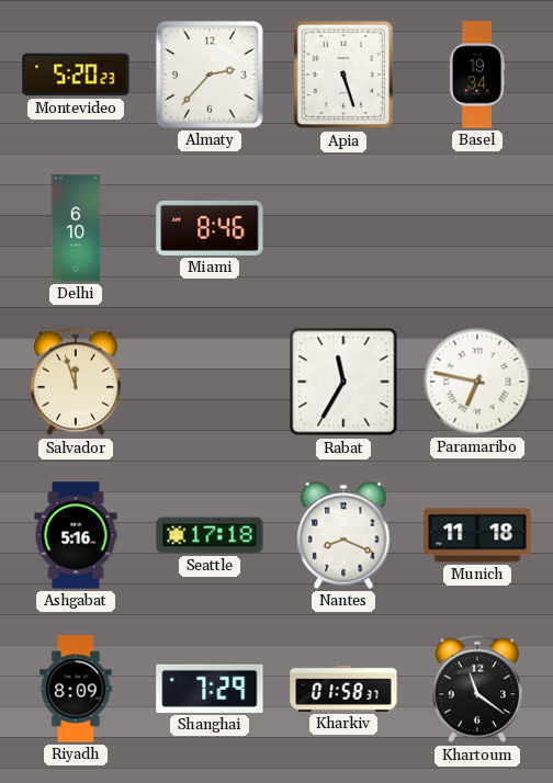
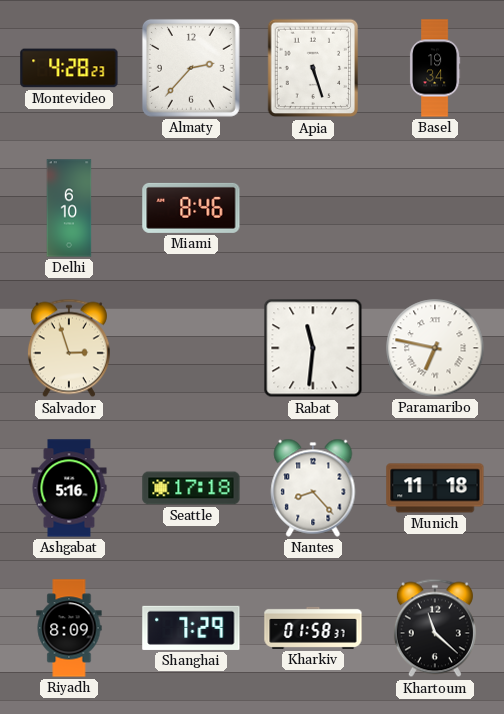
Montevideo: 5:20 -> 4:28
Salvador: 11:57 -> 2:57
Rabat: 11:35 -> 11:31
Nantes: 8:19 -> 8:23
Khartoum: 11:21 -> 11:22
